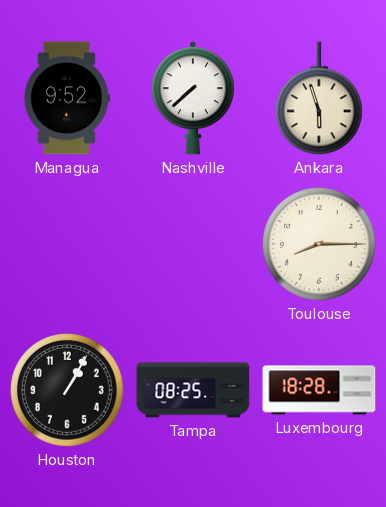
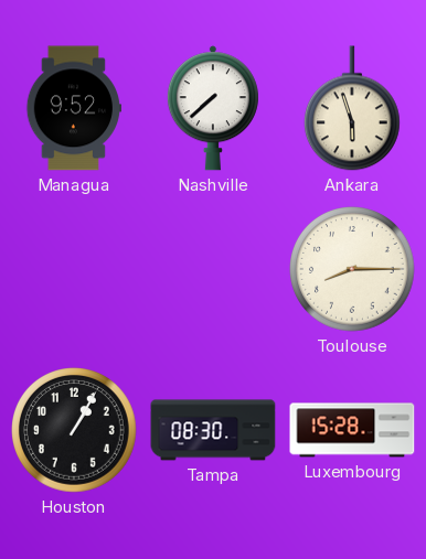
Tampa: 08:25 -> 08:30
Luxembourg: 18:28 -> 15:28
